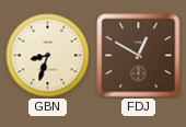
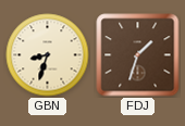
FDJ: 12:50 -> 1:33
